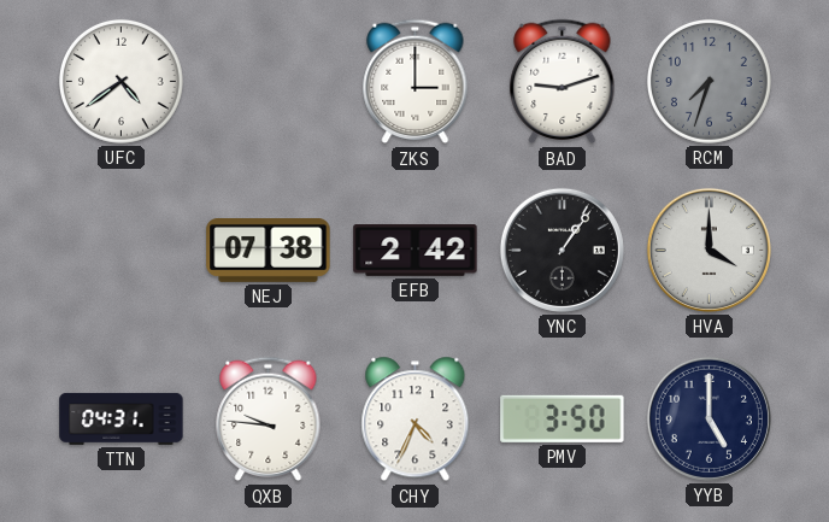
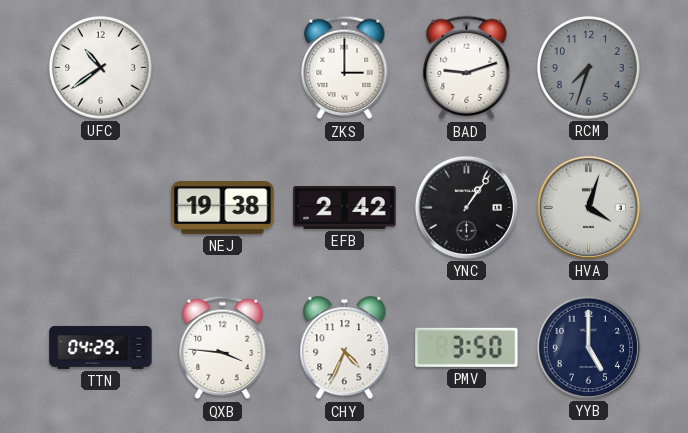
UFC: 4:39 -> 10:39
NEJ: 07:38 -> 19:38
HVA: 4:00 -> 4:03
TTN: 04:31 -> 04:29
QXB: 9:46 -> 3:46
